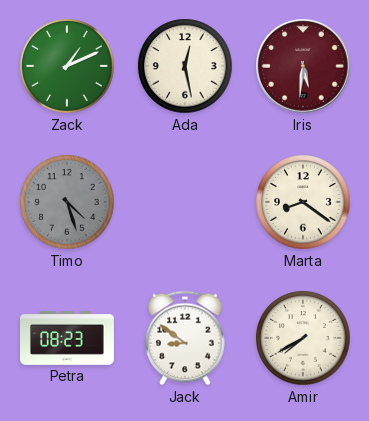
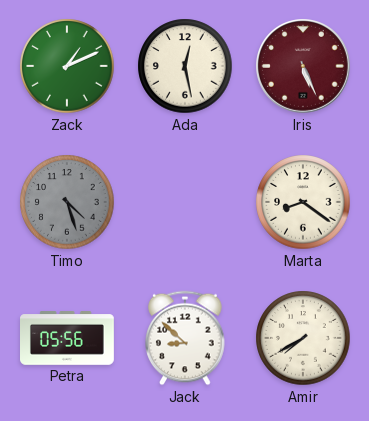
Iris: 5:31 -> 5:26
Petra: 08:23 -> 05:56
Jack: 8:51 -> 8:52
